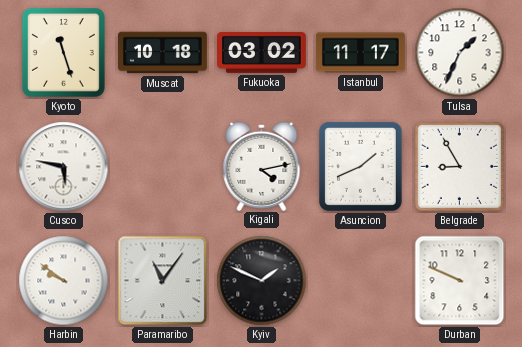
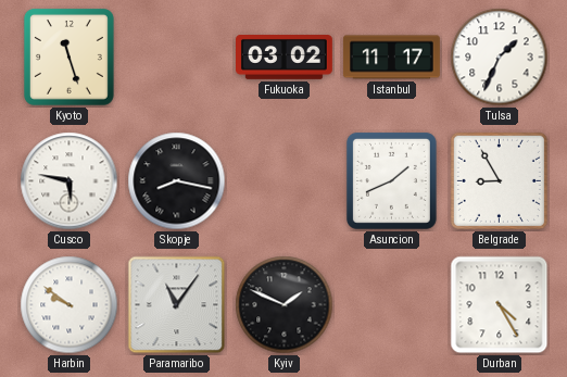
Muscat: 10:18 -> none
Skopje: none -> 8:17
Kigali: 4:13 -> none
Durban: 9:49 -> 4:25
